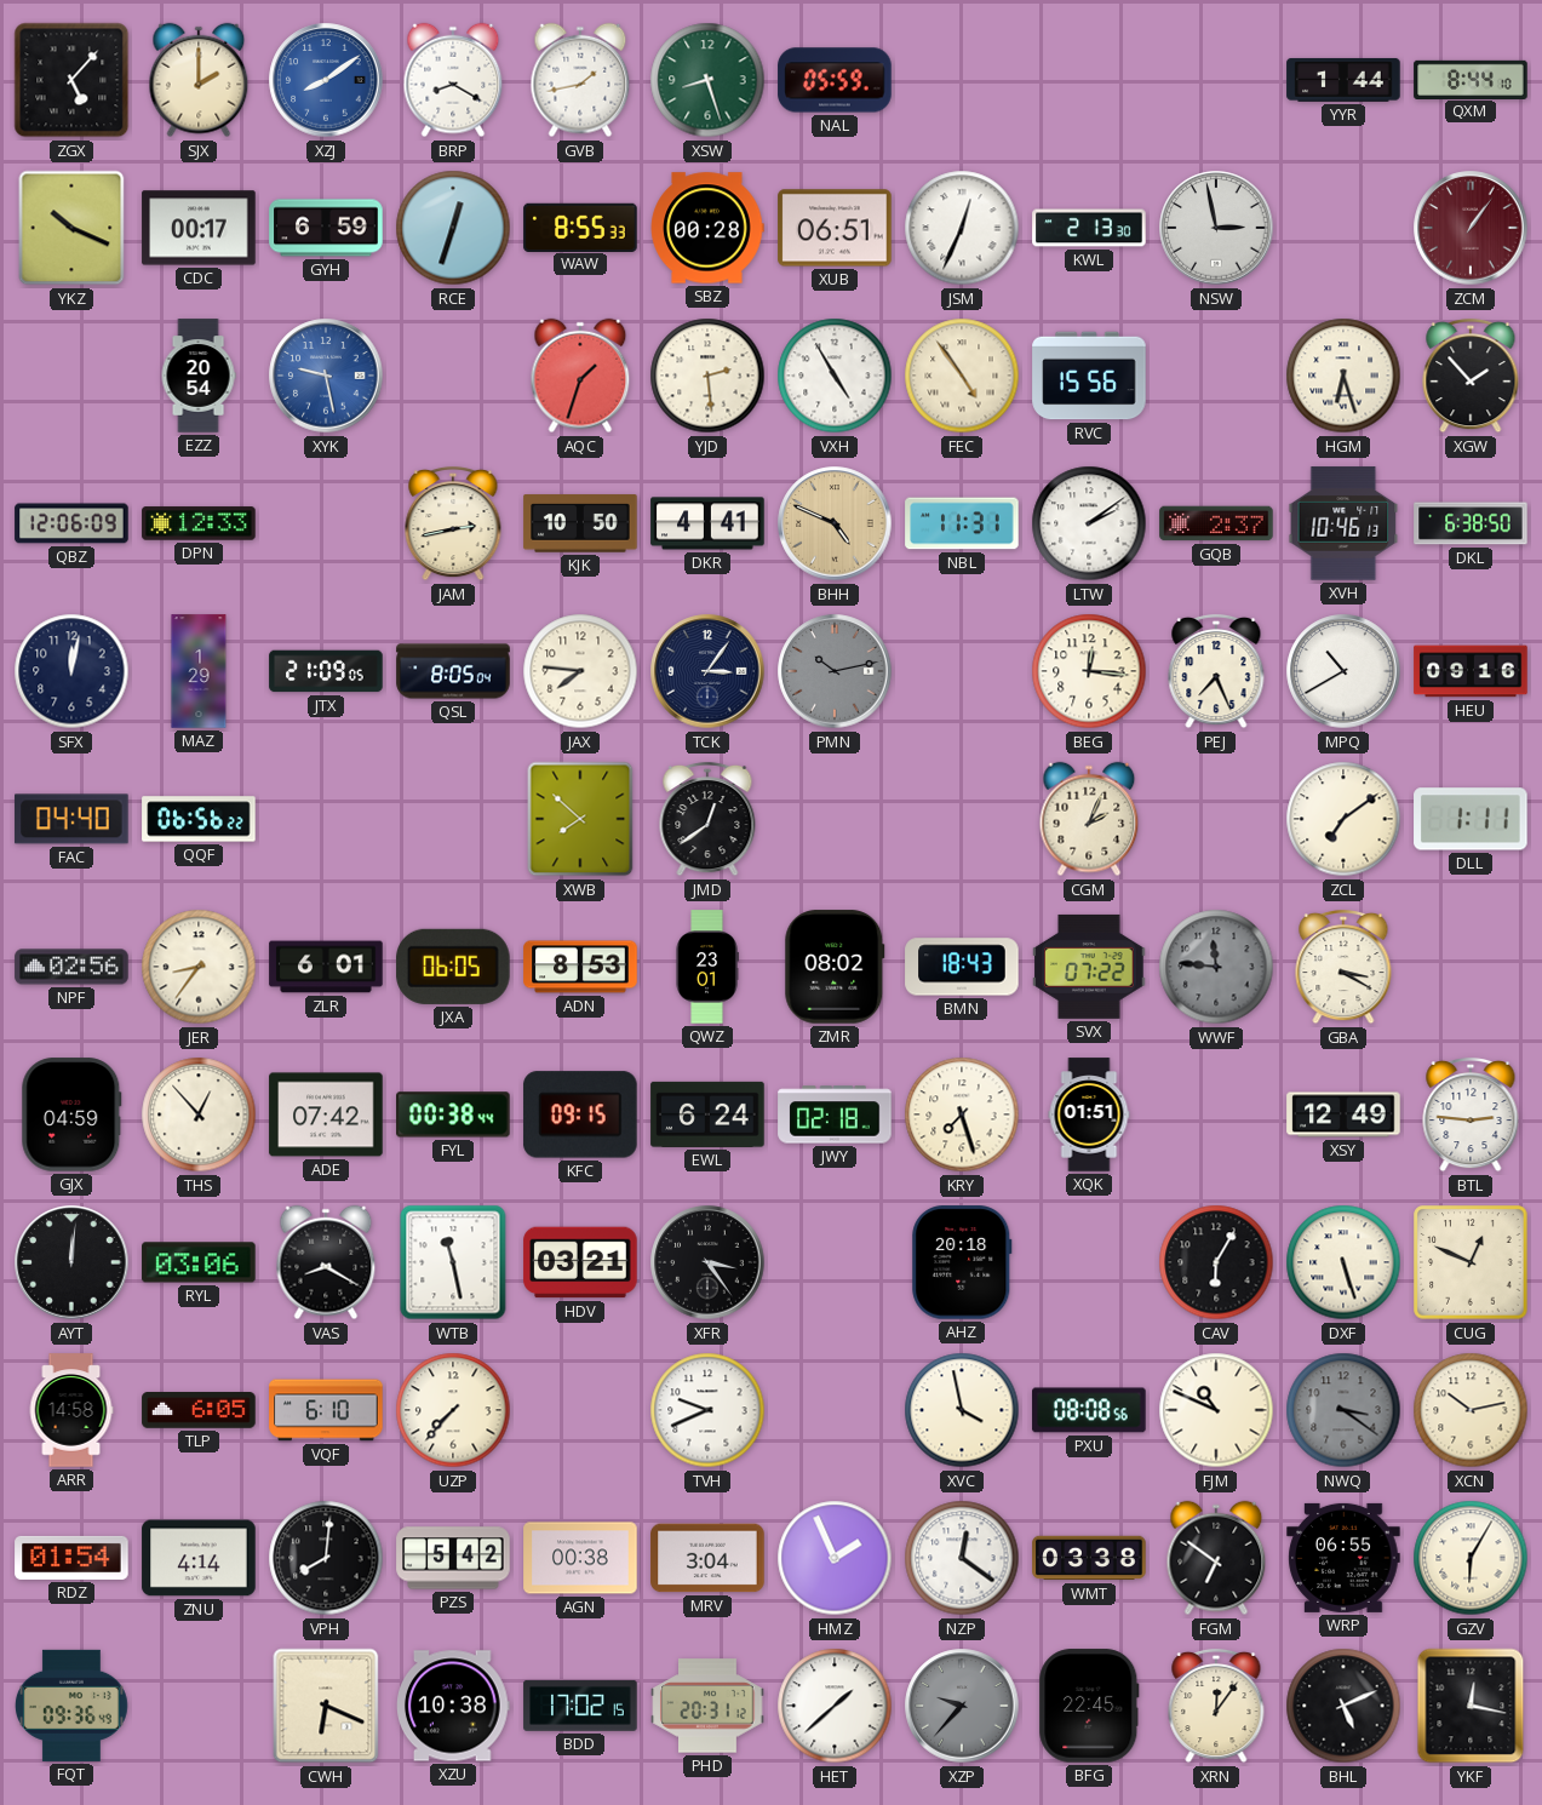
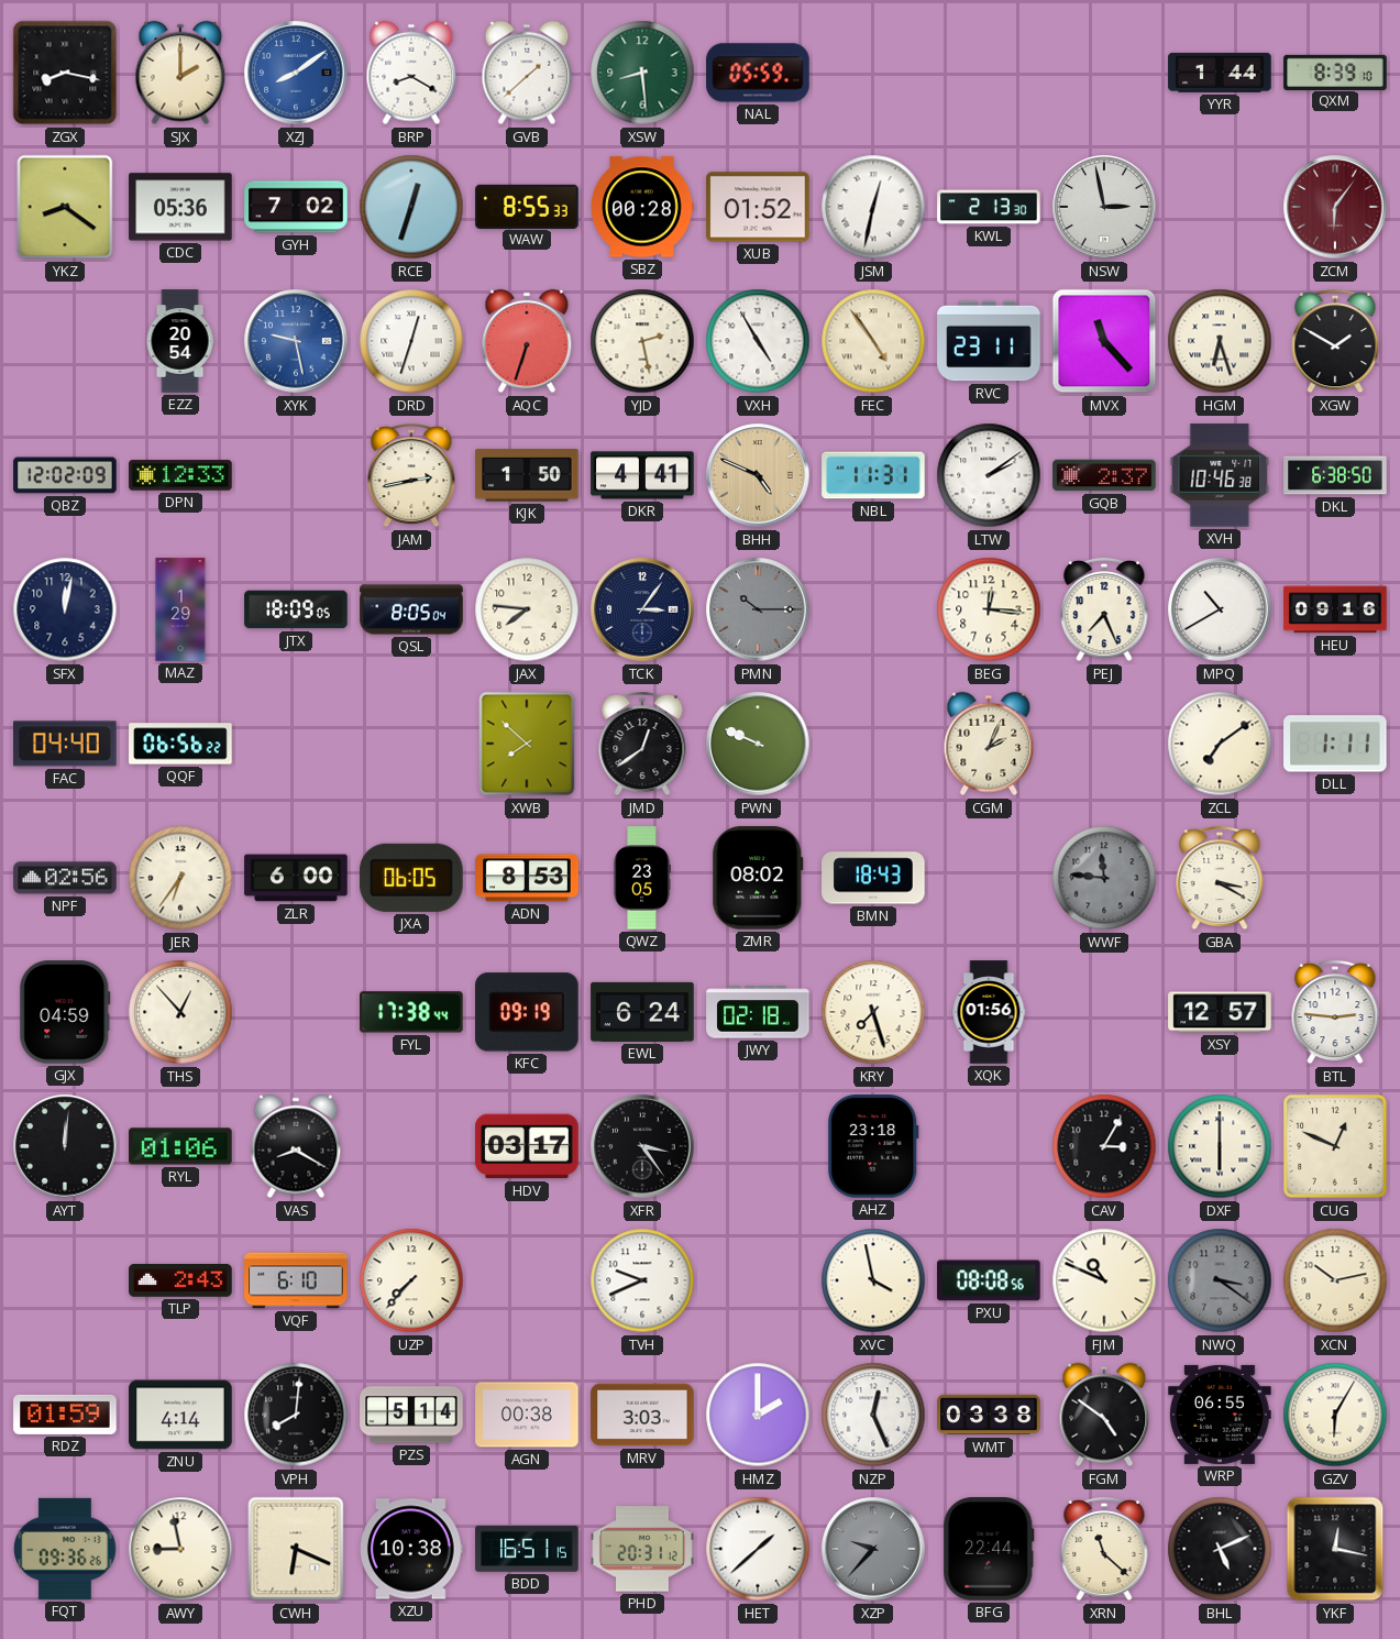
ZGX: 5:07 -> 8:17
GVB: 1:43 -> 1:38
XSW: 8:27 -> 8:29
QXM: 8:44 -> 8:39
YKZ: 10:19 -> 8:21
CDC: 00:17 -> 05:36
GYH: 6:59 -> 7:02
XUB: 06:51 -> 01:52
JSM: 12:34 -> 12:32
ZCM: 1:06 -> 6:06
DRD: none -> 12:33
AQC: 1:33 -> 6:33
YJD: 2:29 -> 2:28
RVC: 15:56 -> 23:11
MVX: none -> 11:23
XGW: 1:53 -> 1:50
QBZ: 12:06 -> 12:02
KJK: 10:50 -> 1:50
XVH: 10:46:13 -> 10:46:38
JTX: 21:09 -> 18:09
PMN: 10:13 -> 10:15
PWN: none -> 9:49
JER: 8:36 -> 6:36
ZLR: 6:01 -> 6:00
QWZ: 23:01 -> 23:05
SVX: 07:22 -> none
ADE: 07:42 -> none
FYL: 00:38 -> 17:38
KFC: 09:15 -> 09:19
XQK: 01:51 -> 01:56
XSY: 12:49 -> 12:57
RYL: 03:06 -> 01:06
WTB: 11:28 -> none
HDV: 03:21 -> 03:17
AHZ: 20:18 -> 23:18
CAV: 6:05 -> 3:05
DXF: 5:27 -> 6:00
ARR: 14:58 -> none
TLP: 6:05 -> 2:43
RDZ: 01:54 -> 01:59
PZS: 5:42 -> 5:14
MRV: 3:04 -> 3:03
HMZ: 1:56 -> 2:00
NZP: 12:21 -> 12:26
FGM: 6:51 -> 4:51
FQT: 09:36:49 -> 09:36:26
AWY: none -> 8:58
BDD: 17:02 -> 16:51
BFG: 22:45 -> 22:44
XRN: 12:06 -> 11:22
